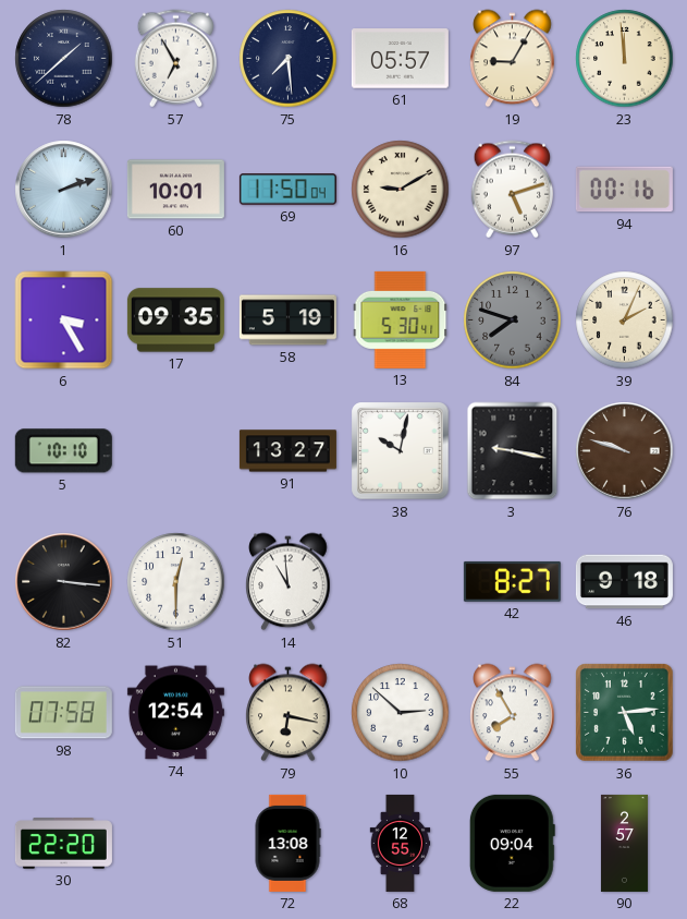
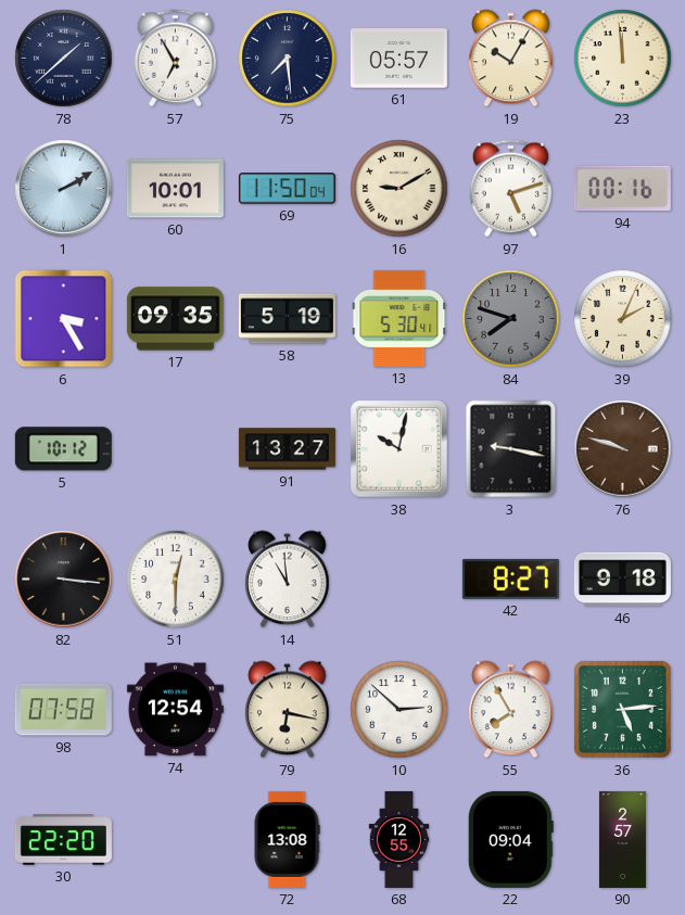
19: 9:05 -> 10:05
1: 2:12 -> 2:10
5: 10:10 -> 10:12
